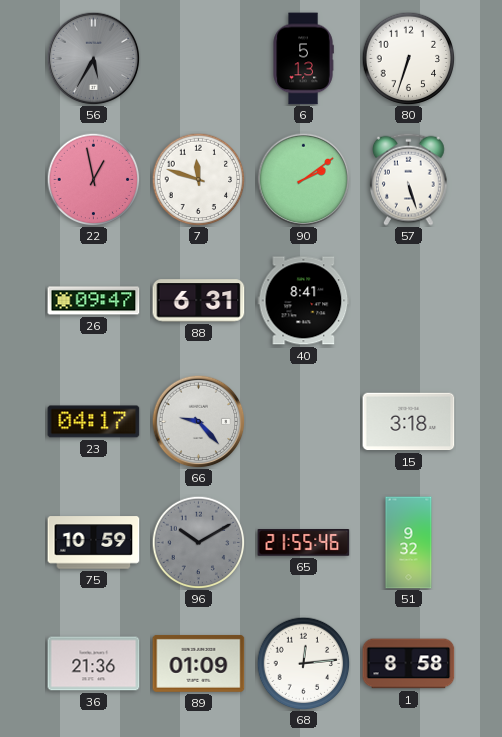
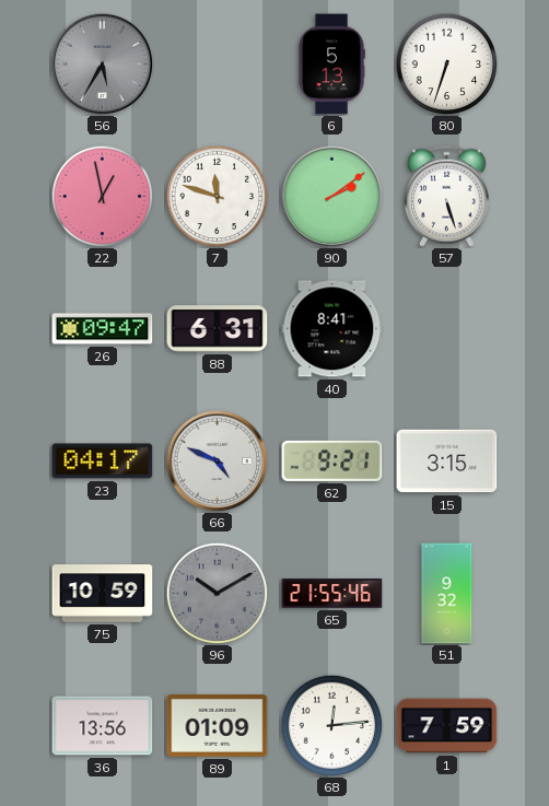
66: 9:23 -> 4:49
62: none -> 9:21
15: 3:18 -> 3:15
36: 21:36 -> 13:56
1: 8:58 -> 7:59
